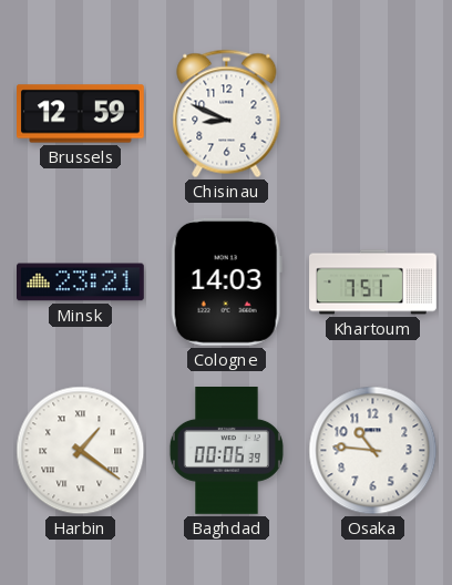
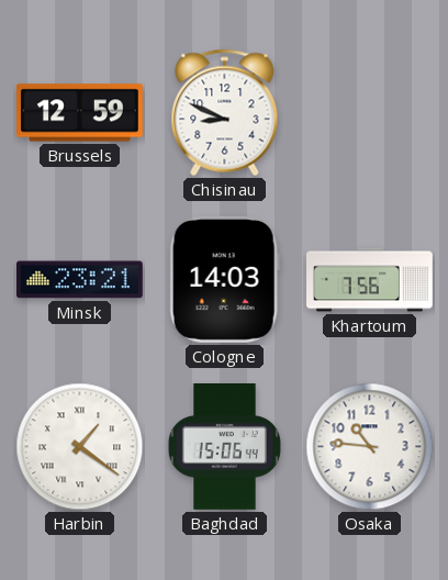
Khartoum: 7:51 -> 7:56
Baghdad: 00:06 -> 15:06
